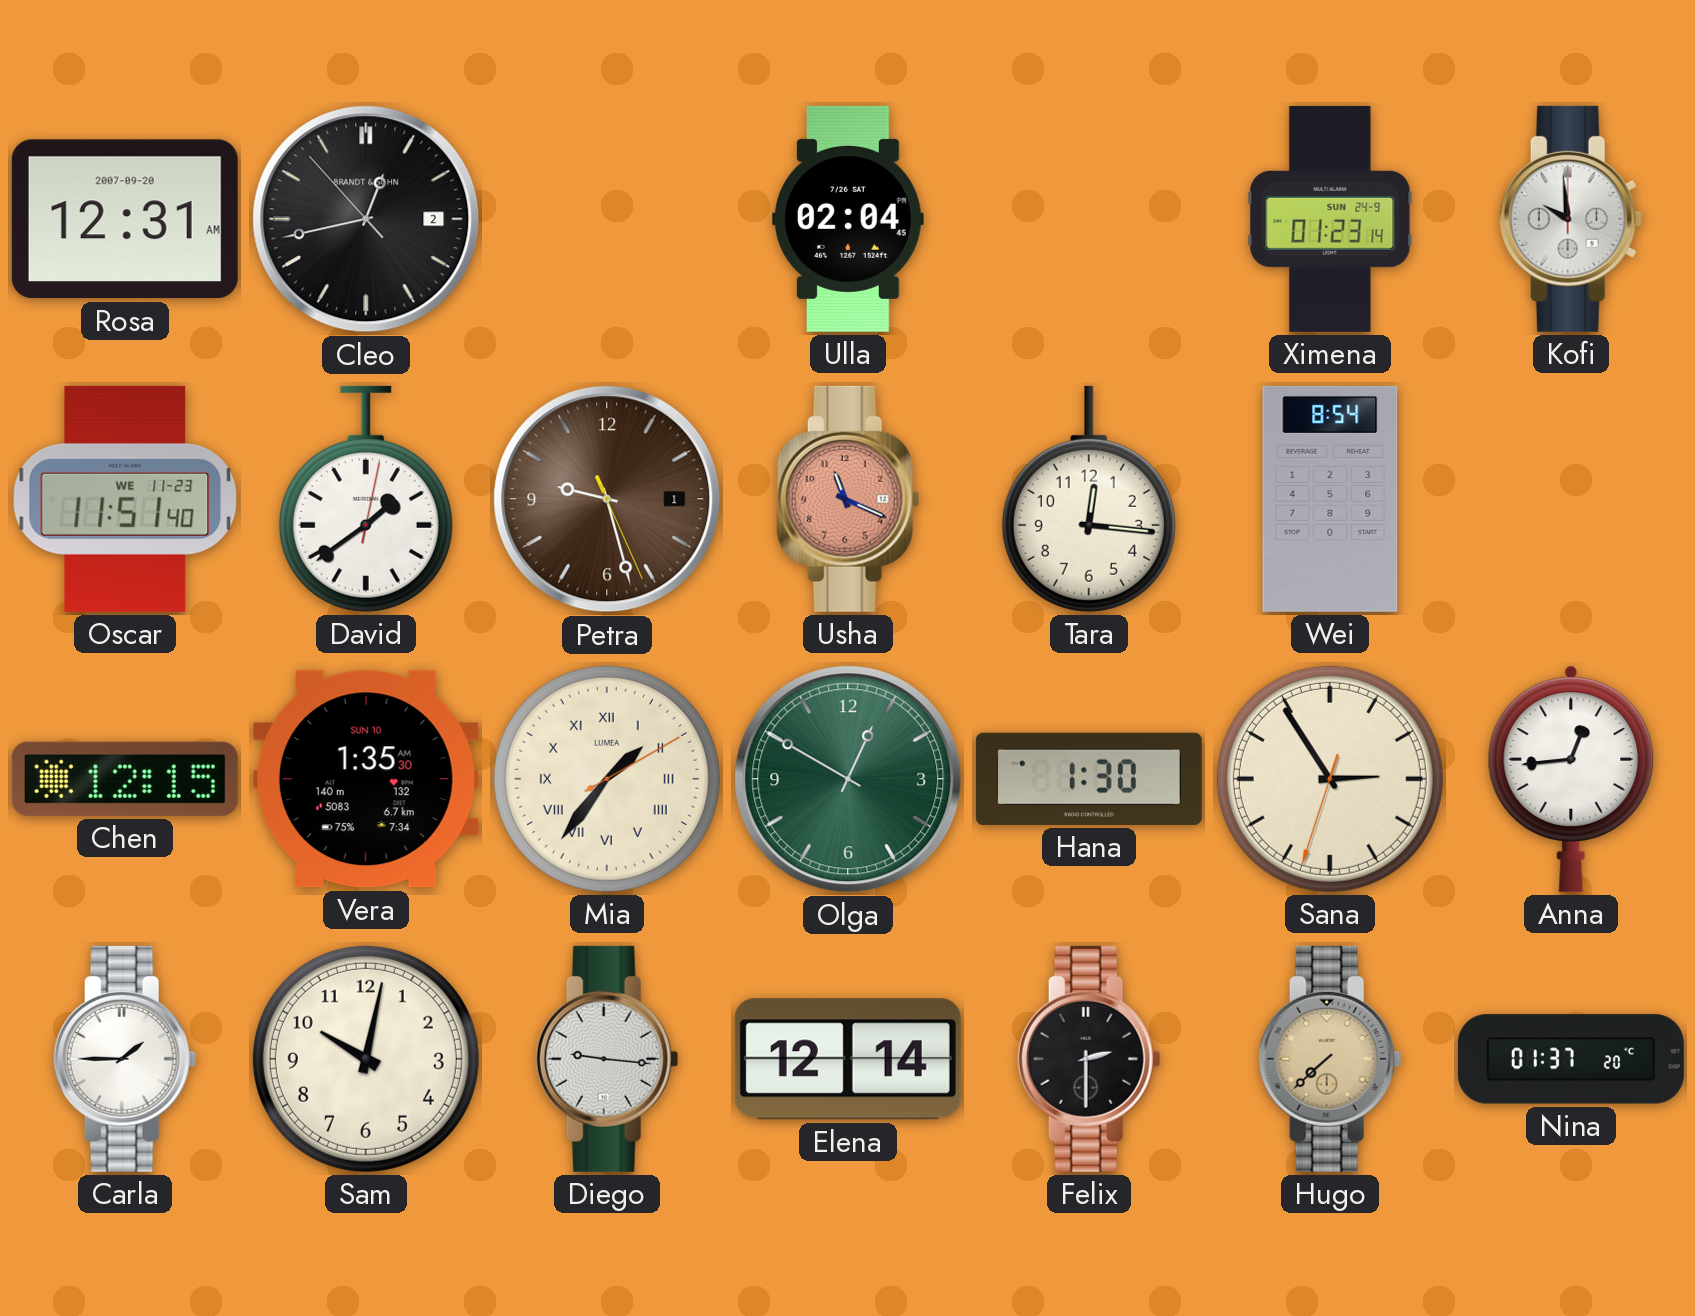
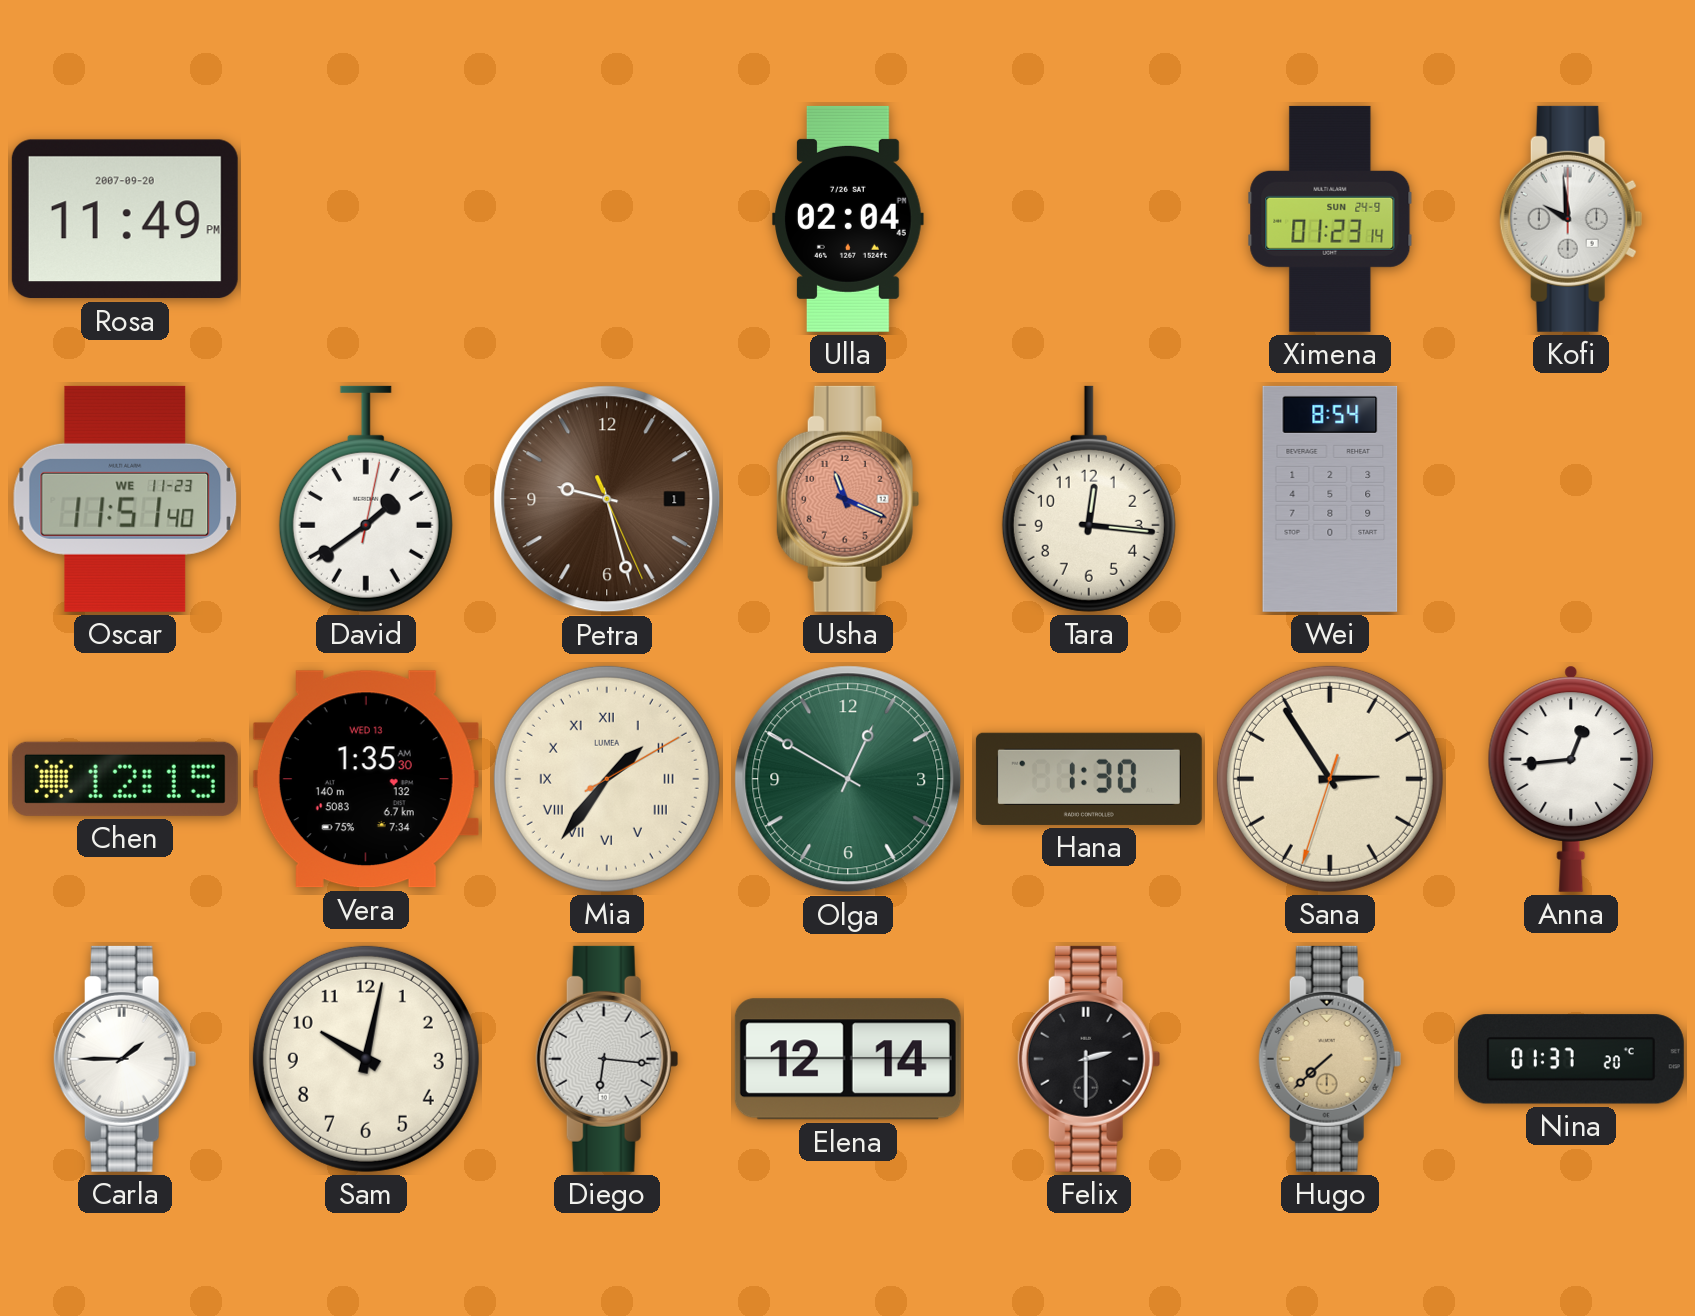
Rosa: 12:31 -> 11:49
Cleo: 12:42 -> none
Vera date: SUN 10 -> WED 13
Diego: 9:16 -> 6:16
